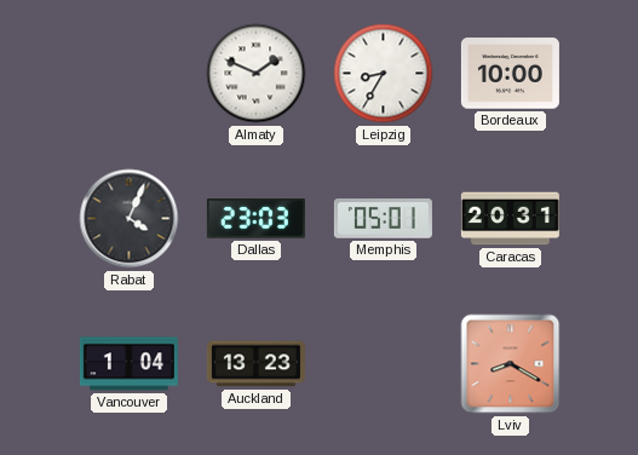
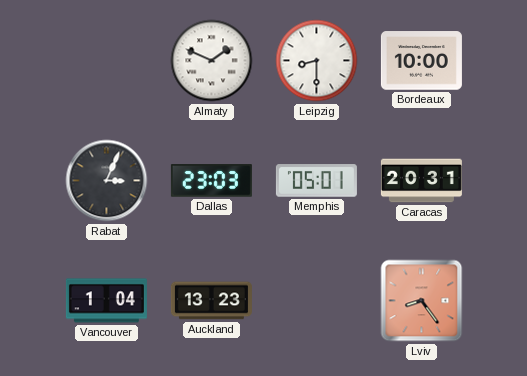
Leipzig: 8:35 -> 8:30
Rabat: 4:04 -> 3:04
Lviv: 8:20 -> 8:24
